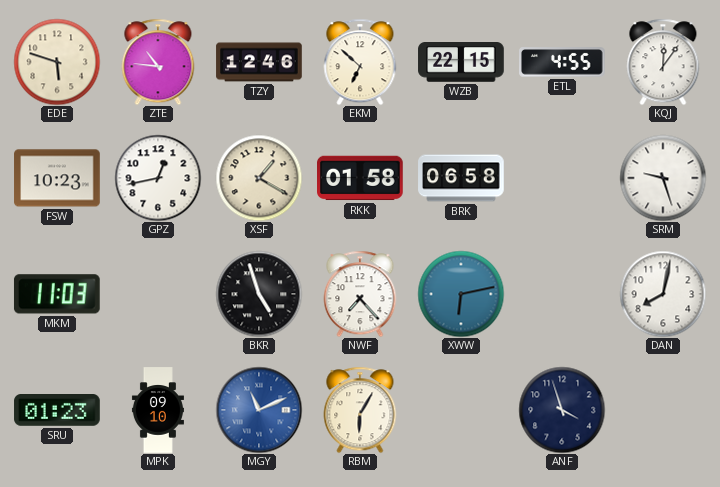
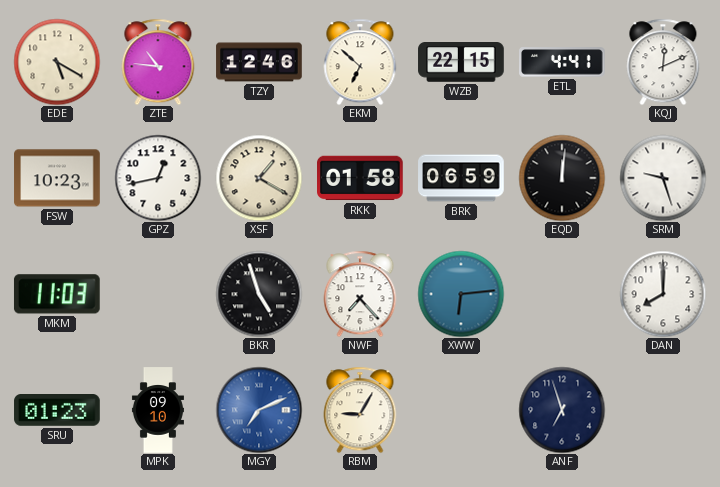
EDE: 5:48 -> 5:20
ETL: 4:55 -> 4:41
KQJ: 12:06 -> 12:11
BRK: 06:58 -> 06:59
EQD: none -> 12:01
XWW: 6:13 -> 6:14
DAN: 8:02 -> 8:00
MGY: 11:11 -> 7:11
RBM: 6:05 -> 9:05
ANF: 3:57 -> 6:57
